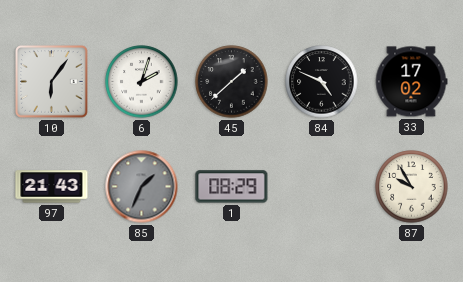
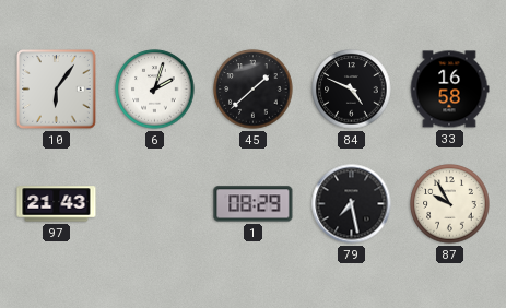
33: 17:02 -> 16:58
85: 1:34 -> none
79: none -> 7:28
